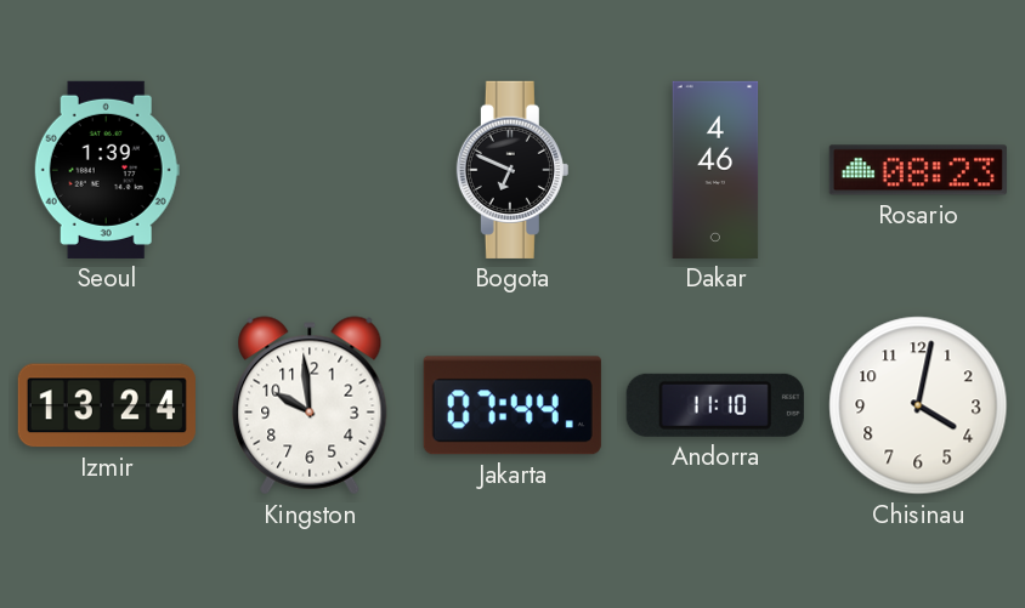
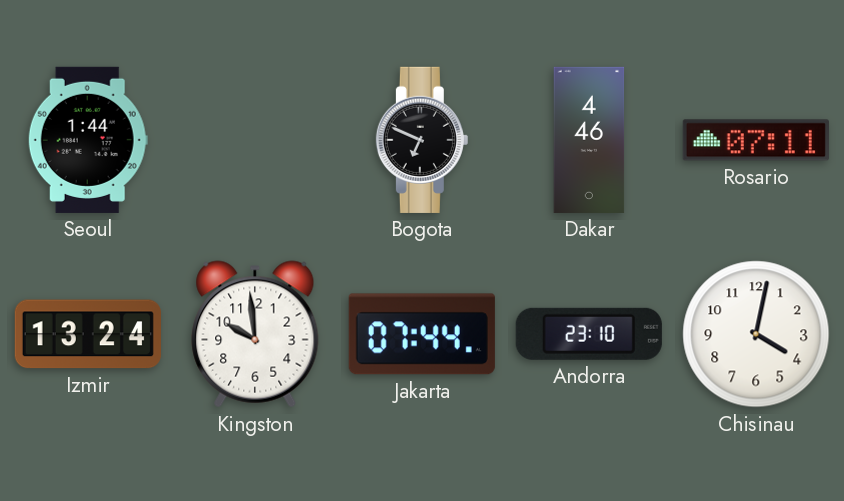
Seoul: 1:39 -> 1:44
Rosario: 08:23 -> 07:11
Andorra: 11:10 -> 23:10
